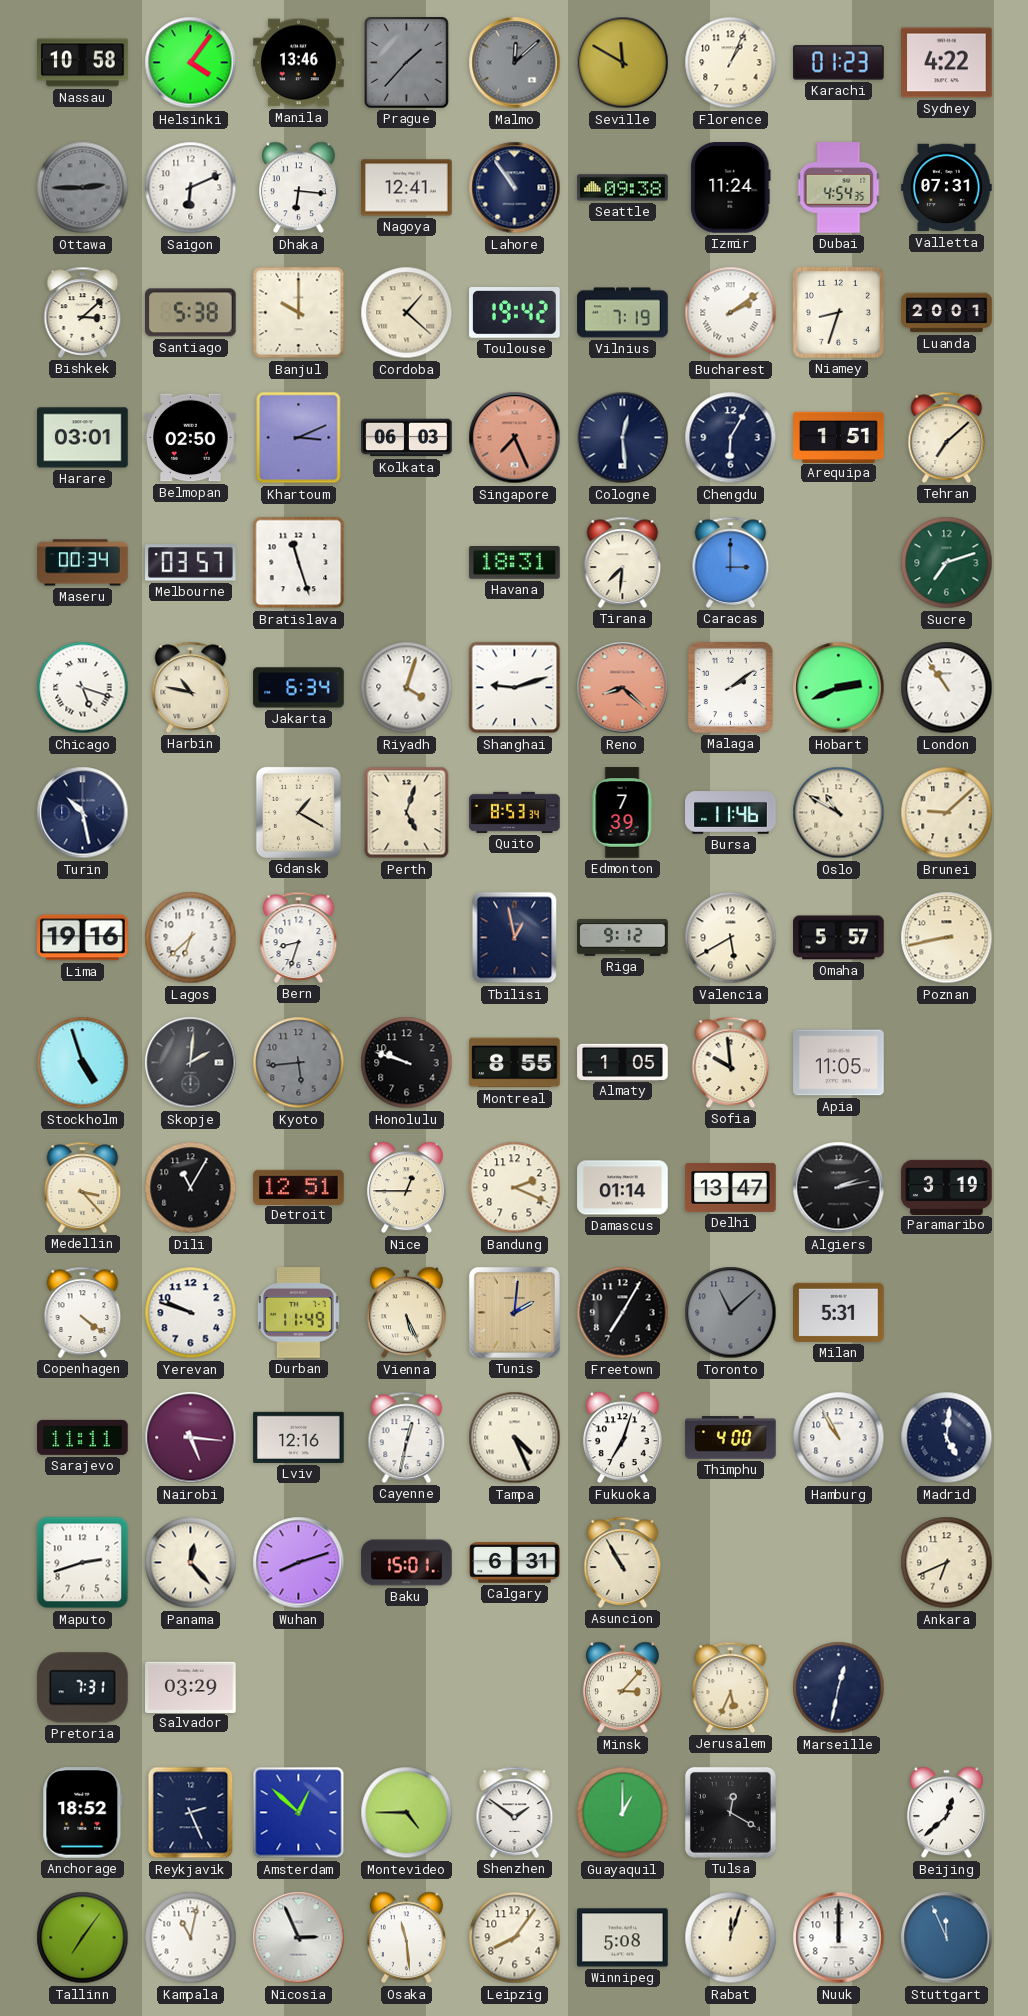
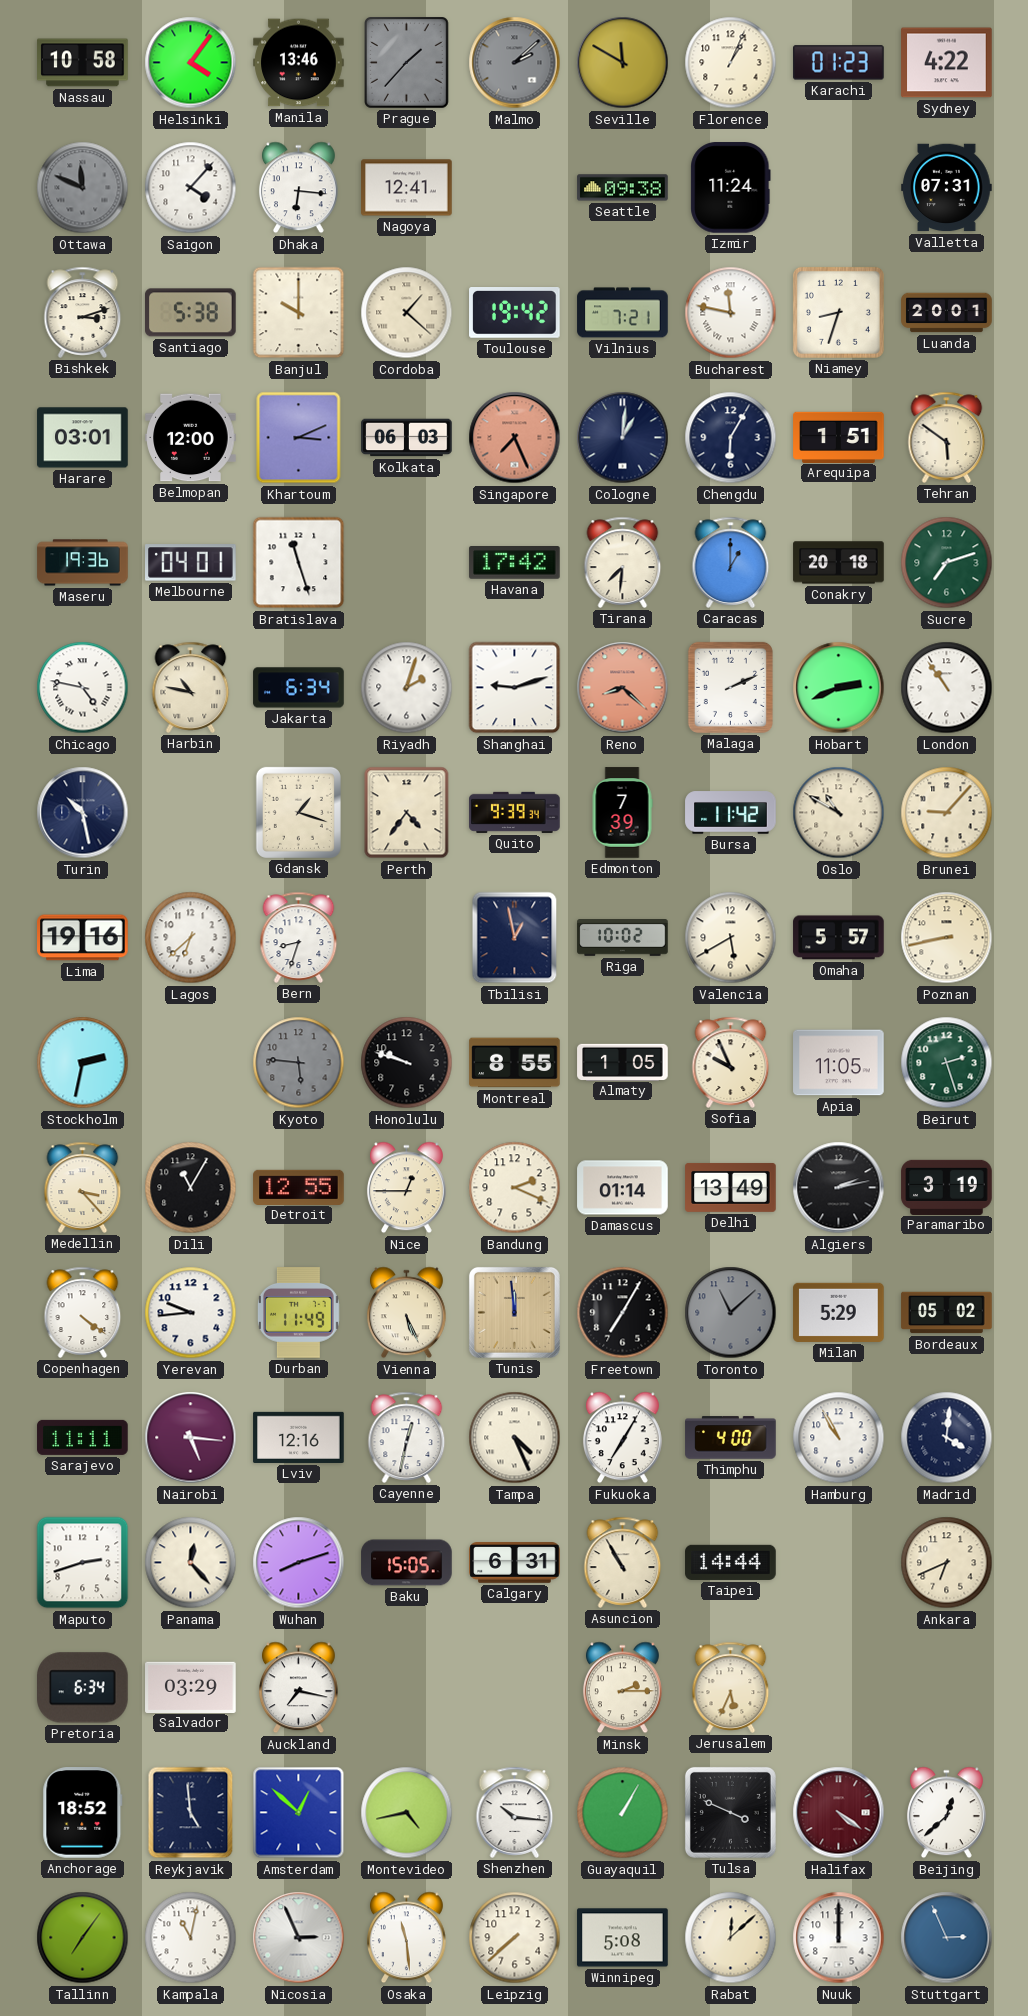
Malmo: 12:08 -> 2:08
Ottawa: 2:45 -> 11:49
Saigon: 6:11 -> 4:07
Lahore: 10:54 -> none
Dubai: 4:54 -> none
Bishkek: 3:08 -> 3:12
Vilnius: 7:19 -> 7:21
Bucharest: 2:09 -> 11:47
Belmopan: 02:50 -> 12:00
Cologne: 12:29 -> 1:01
Tehran: 7:08 -> 5:51
Maseru: 00:34 -> 19:36
Melbourne: 03:57 -> 04:01
Havana: 18:31 -> 17:42
Caracas: 3:00 -> 1:00
Conakry: none -> 20:18
Chicago: 5:18 -> 4:47
Riyadh: 4:03 -> 2:03
Malaga: 2:09 -> 2:11
Gdansk: 1:20 -> 1:18
Perth: 5:03 -> 4:36
Quito: 8:53 -> 9:39
Bursa: 11:46 -> 11:42
Brunei: 9:08 -> 9:07
Riga: 9:12 -> 10:02
Stockholm: 4:57 -> 2:32
Skopje: 2:01 -> none
Kyoto: 5:44 -> 5:46
Sofia: 9:59 -> 9:56
Beirut: none -> 2:27
Detroit: 12:51 -> 12:55
Delhi: 13:47 -> 13:49
Yerevan: 9:48 -> 9:44
Tunis: 2:01 -> 11:59
Milan: 5:31 -> 5:29
Bordeaux: none -> 05:02
Fukuoka: 7:03 -> 7:05
Madrid: 5:01 -> 4:01
Baku: 15:01 -> 15:05
Taipei: none -> 14:44
Pretoria: 7:31 -> 6:34
Auckland: none -> 7:17
Minsk: 3:07 -> 2:15
Marseille: 12:32 -> none
Reykjavik: 2:26 -> 4:59
Montevideo: 4:45 -> 4:43
Shenzhen: 1:51 -> 10:16
Guayaquil: 1:00 -> 1:05
Tulsa: 12:20 -> 3:49
Halifax: none -> 4:21
Leipzig: 8:06 -> 7:38
Rabat: 12:03 -> 12:08
Stuttgart: 11:56 -> 2:56
